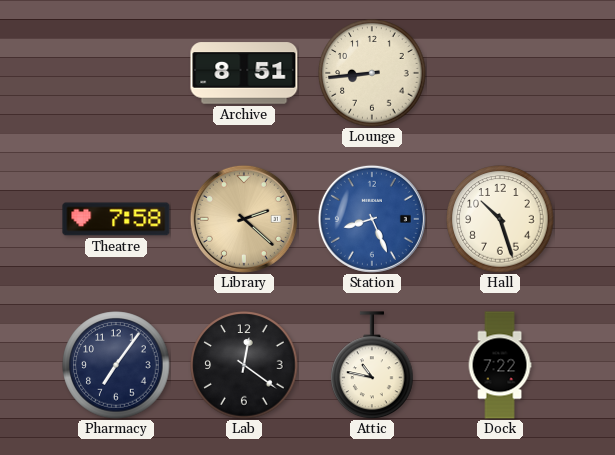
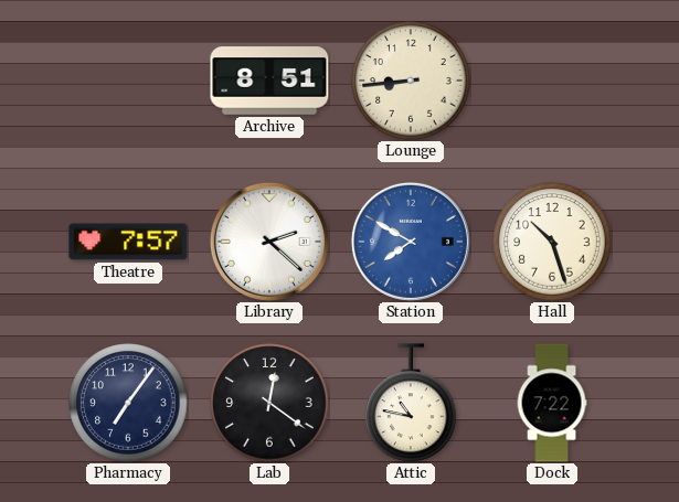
Theatre: 7:58 -> 7:57
Library dial: champagne -> white
Station: 8:26 -> 7:50
